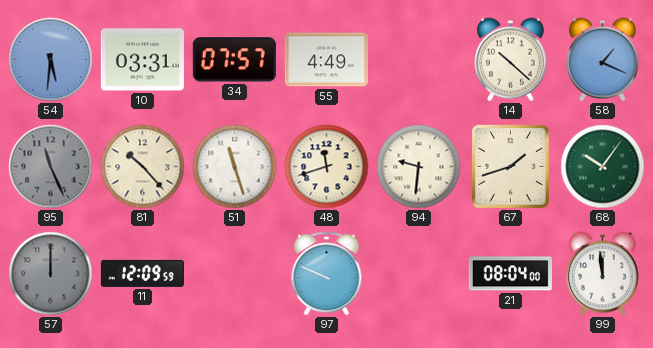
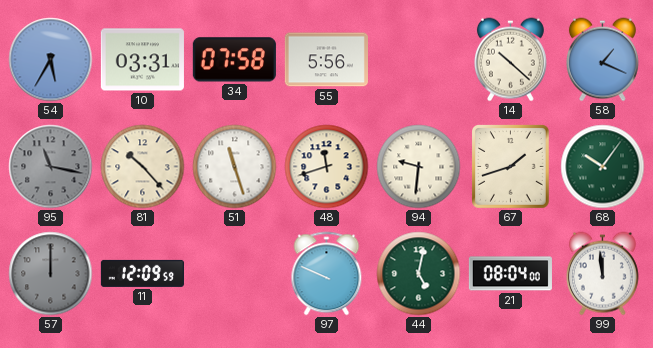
54: 5:31 -> 5:35
34: 07:57 -> 07:58
55: 4:49 -> 5:56
95: 11:26 -> 11:17
44: none -> 5:02
